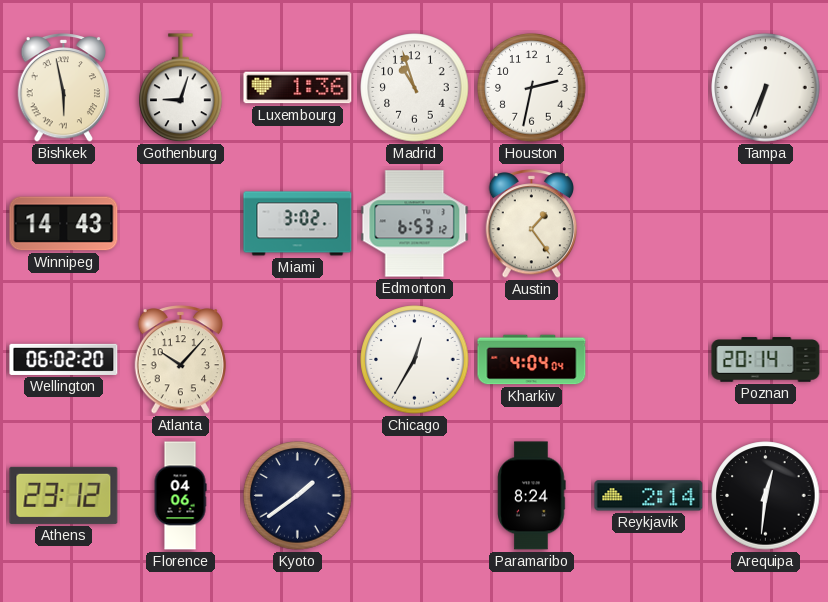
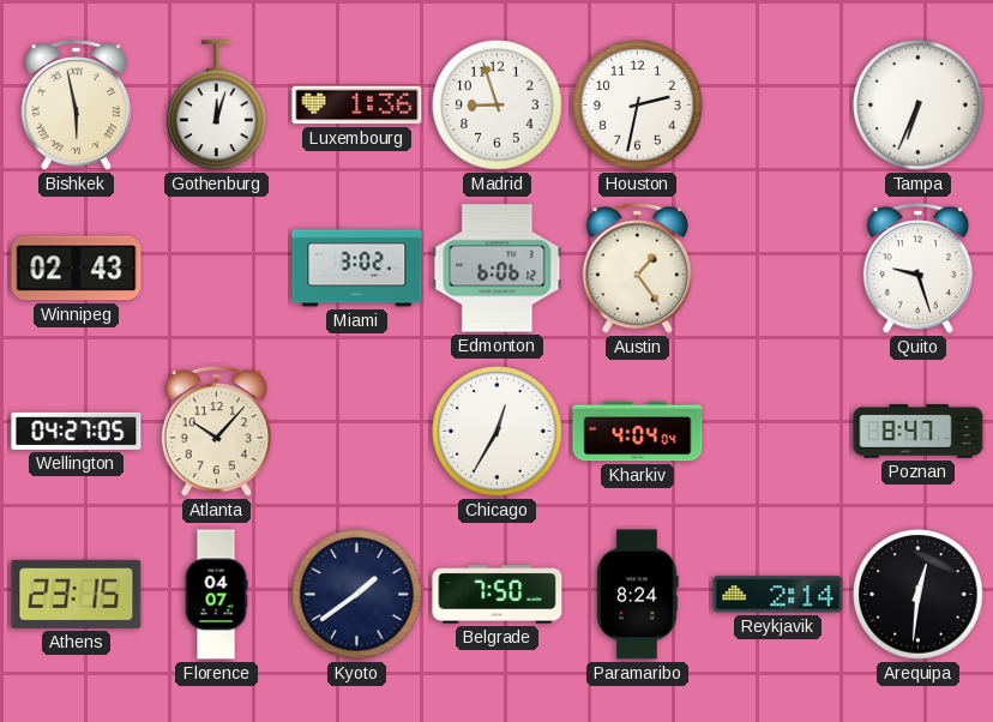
Gothenburg: 9:03 -> 12:03
Madrid: 10:57 -> 8:57
Winnipeg: 14:43 -> 02:43
Edmonton: 6:53 -> 6:06
Quito: none -> 9:27
Wellington: 06:02 -> 04:27
Poznan: 20:14 -> 8:47
Athens: 23:12 -> 23:15
Florence: 04:06 -> 04:07
Belgrade: none -> 7:50
